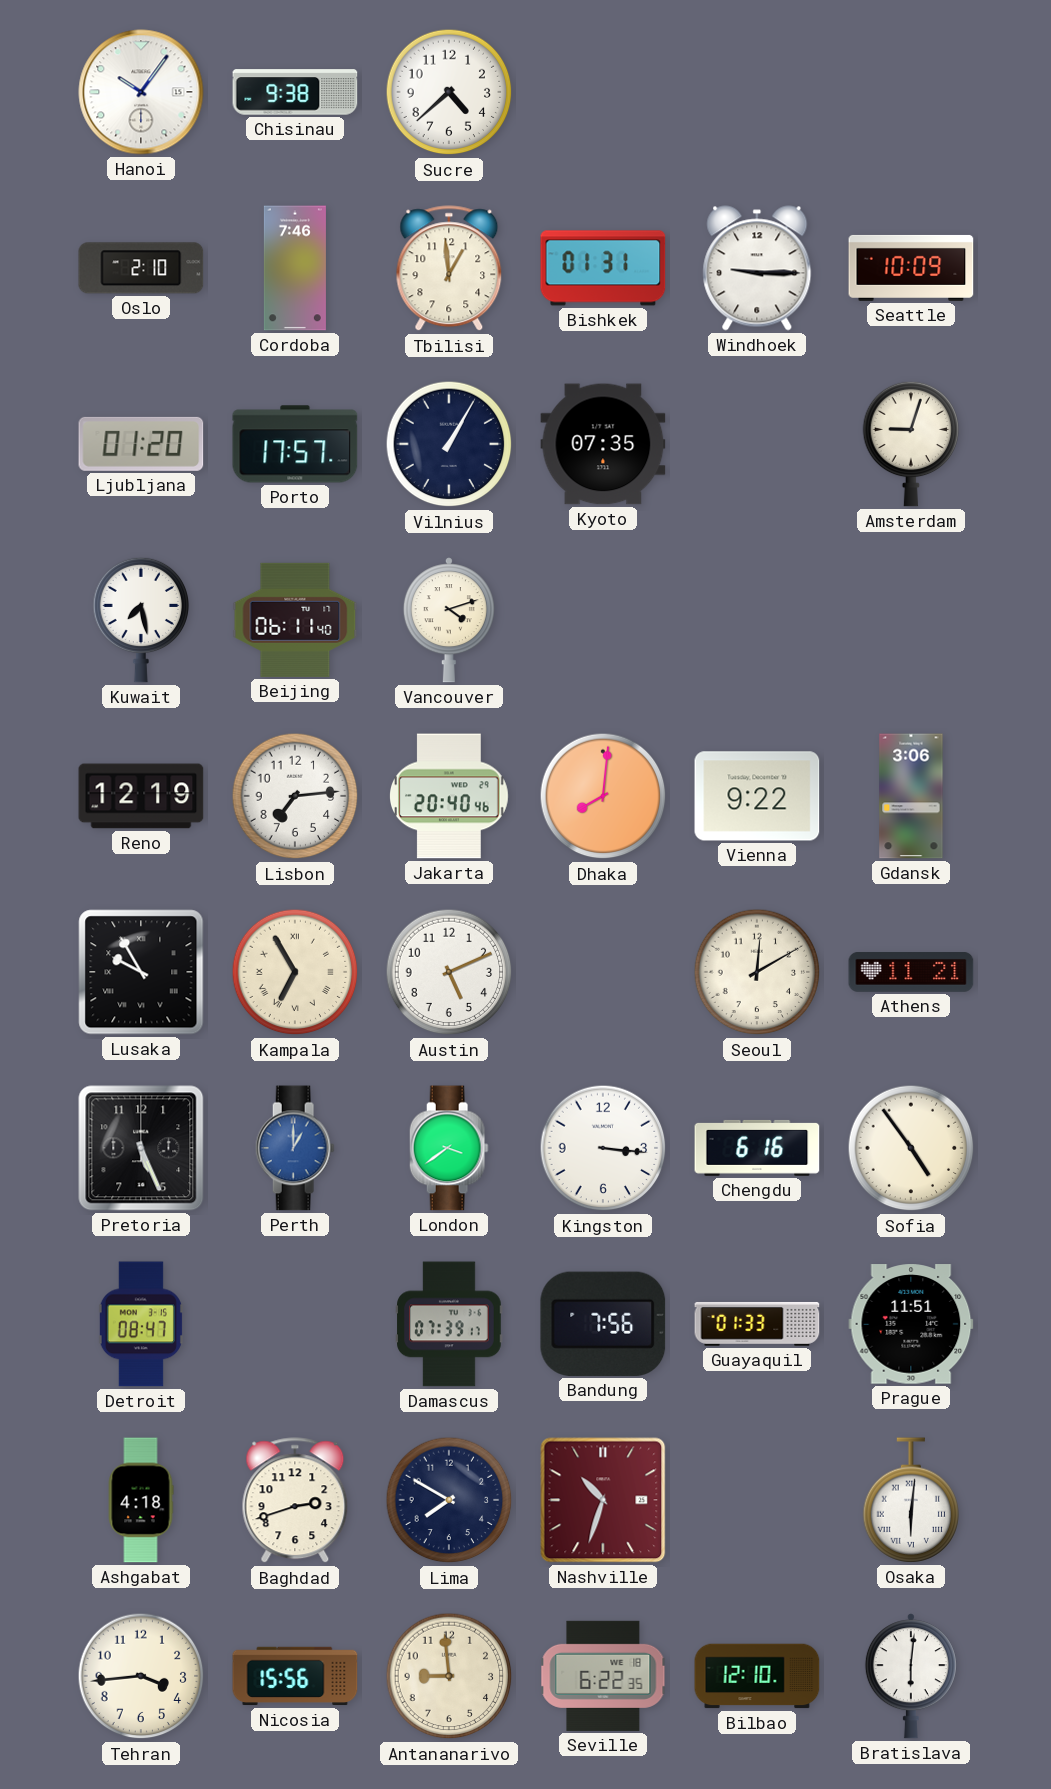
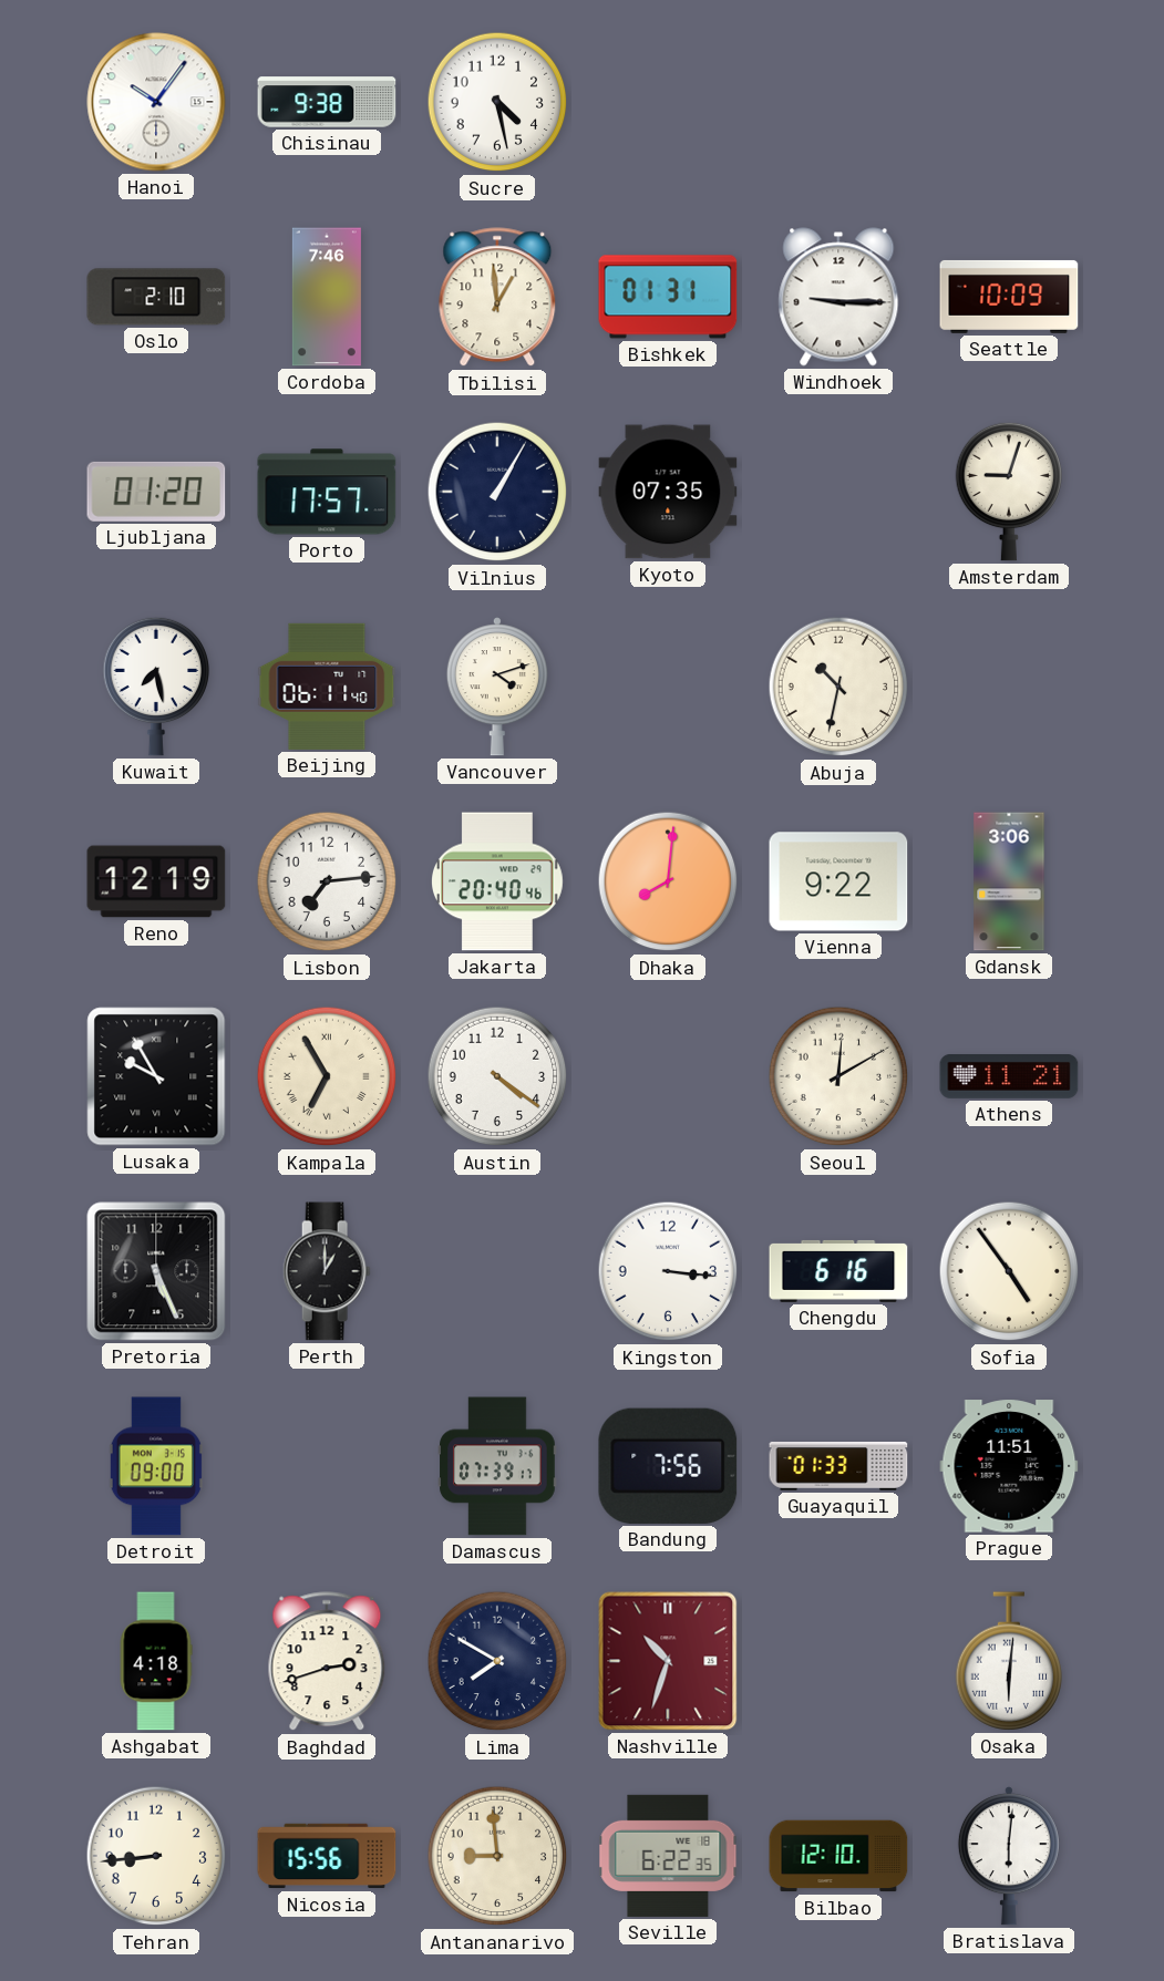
Sucre: 4:38 -> 4:28
Abuja: none -> 10:32
Austin: 5:11 -> 4:21
Perth dial: blue -> black
London: 3:39 -> none
Detroit: 08:47 -> 09:00
Tehran: 3:44 -> 8:44
